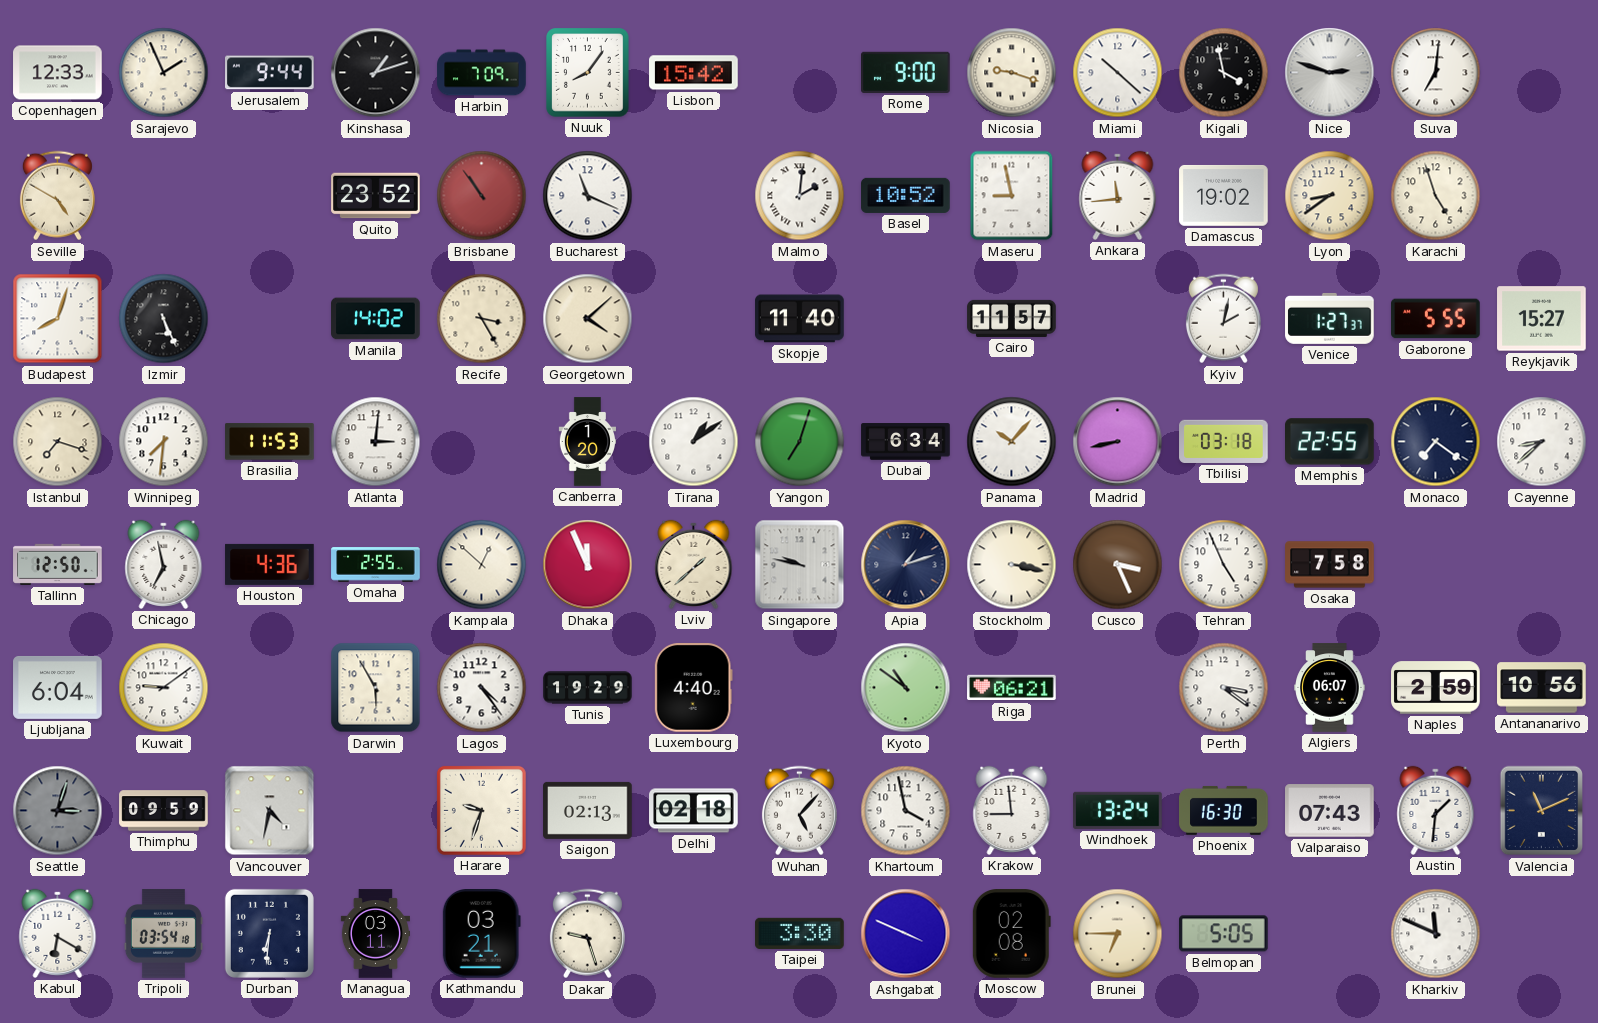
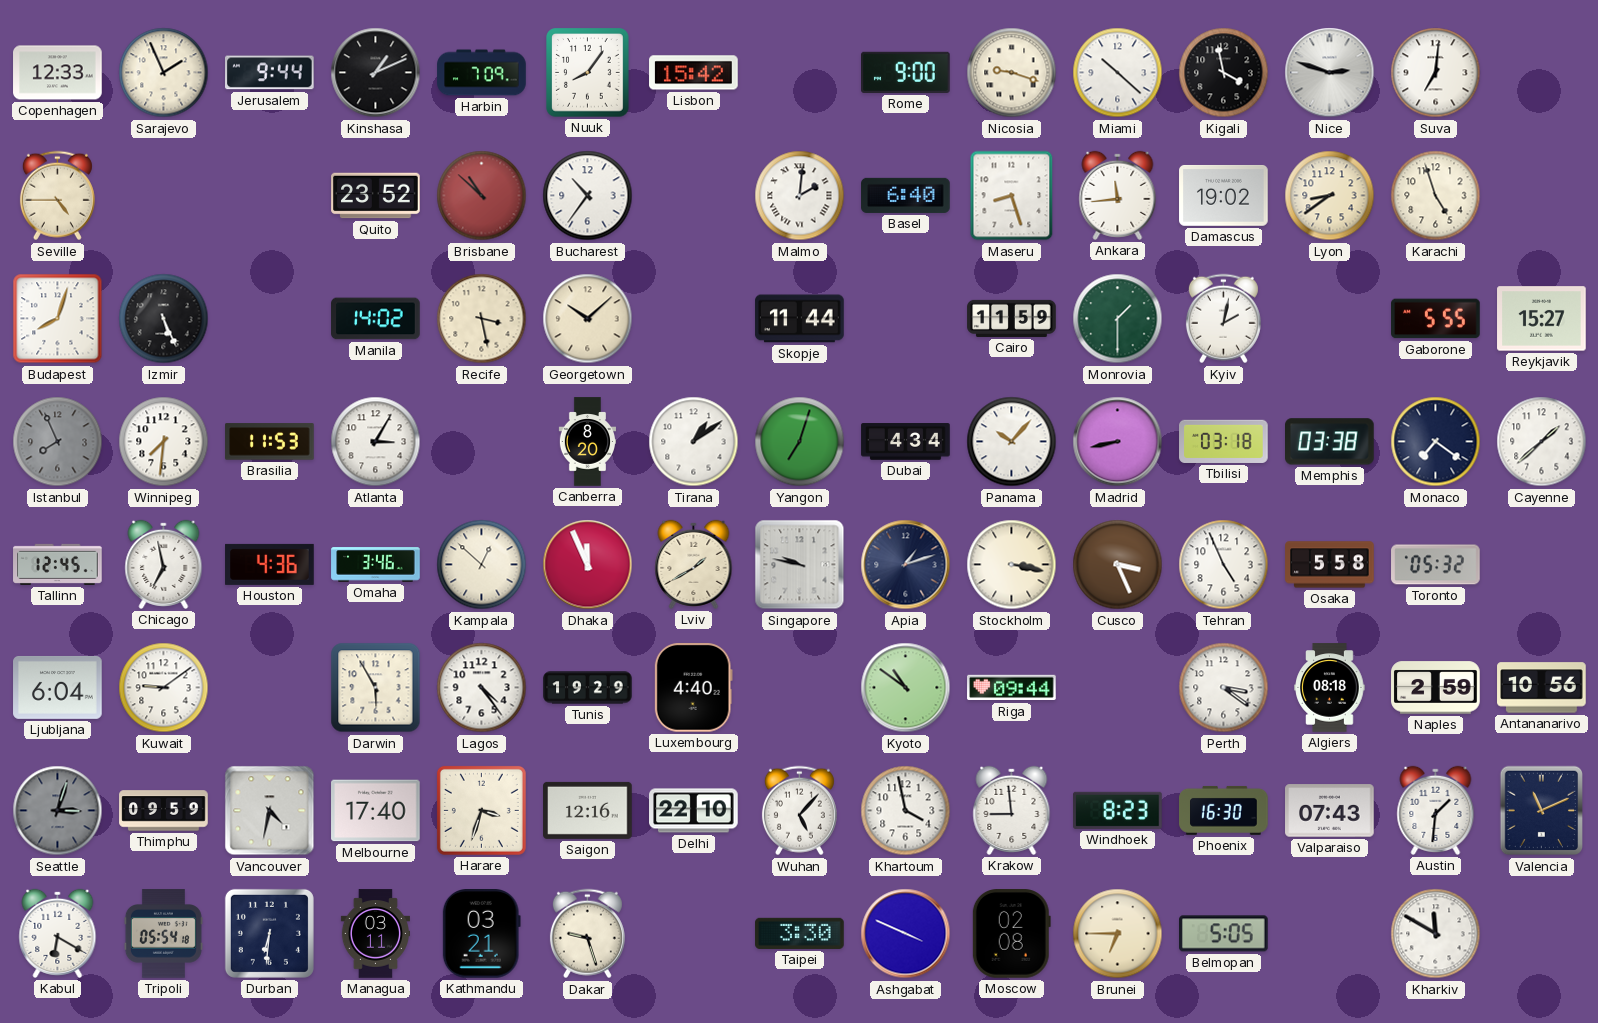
Kinshasa: 1:12 -> 1:11
Seville: 4:50 -> 4:45
Brisbane: 10:54 -> 10:52
Bucharest: 11:19 -> 10:36
Basel: 10:52 -> 6:40
Maseru: 8:58 -> 8:27
Recife: 3:25 -> 3:28
Georgetown: 4:08 -> 10:08
Skopje: 11:40 -> 11:44
Cairo: 11:57 -> 11:59
Monrovia: none -> 1:30
Venice: 1:27 -> none
Istanbul: 7:18 -> 7:56
Istanbul dial: cream -> grey
Atlanta: 3:01 -> 3:05
Canberra: 1:20 -> 8:20
Dubai: 6:34 -> 4:34
Memphis: 22:55 -> 03:38
Cayenne: 8:38 -> 1:38
Tallinn: 12:50 -> 12:45
Omaha: 2:55 -> 3:46
Lviv: 1:38 -> 1:40
Osaka: 7:58 -> 5:58
Toronto: none -> 05:32
Riga: 06:21 -> 09:44
Algiers: 06:07 -> 08:18
Melbourne: none -> 17:40
Harare: 9:33 -> 3:33
Saigon: 02:13 -> 12:16
Delhi: 02:18 -> 22:10
Windhoek: 13:24 -> 8:23
Tripoli: 03:54 -> 05:54
Kharkiv: 11:49 -> 11:50
